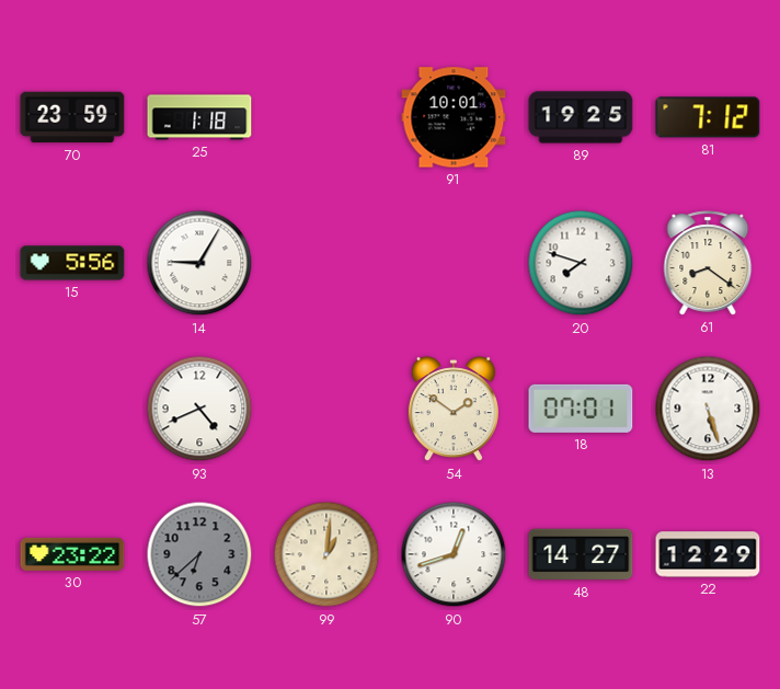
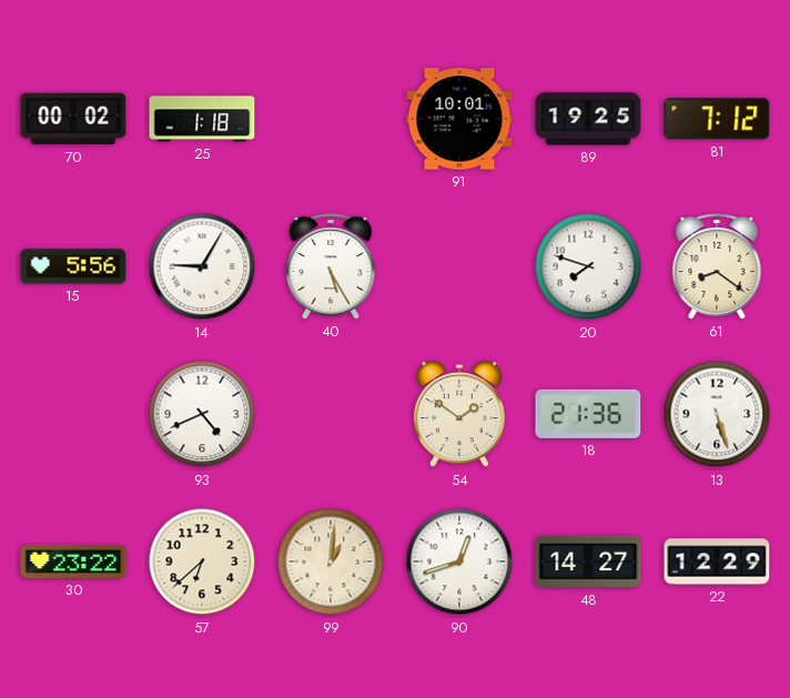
70: 23:59 -> 00:02
40: none -> 5:25
18: 07:01 -> 21:36
57 dial: grey -> cream
